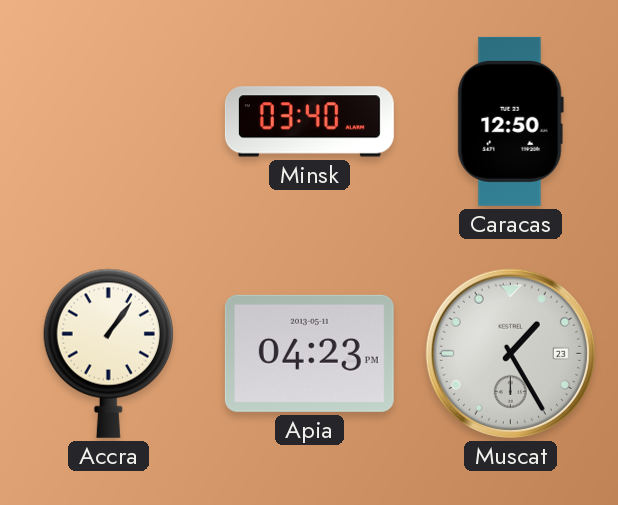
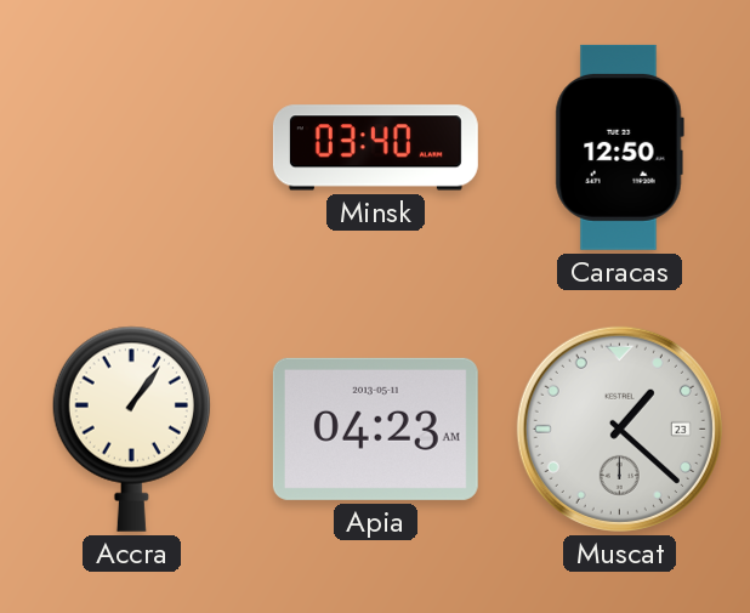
Apia: 04:23 PM -> 04:23 AM
Muscat: 1:25 -> 1:22
